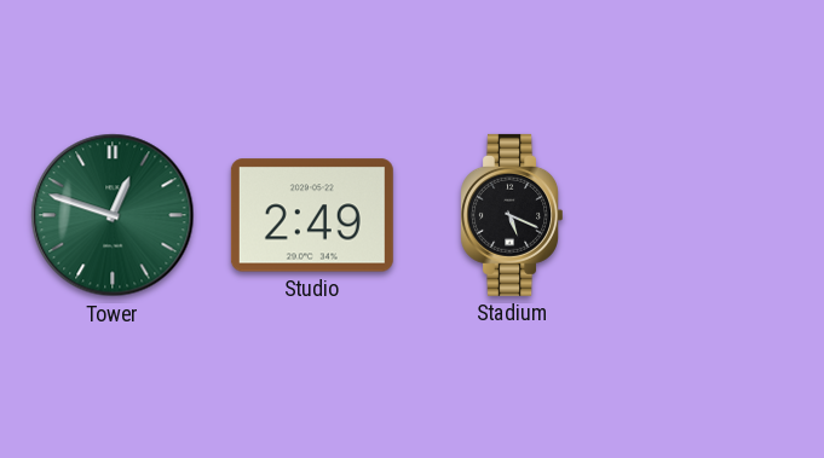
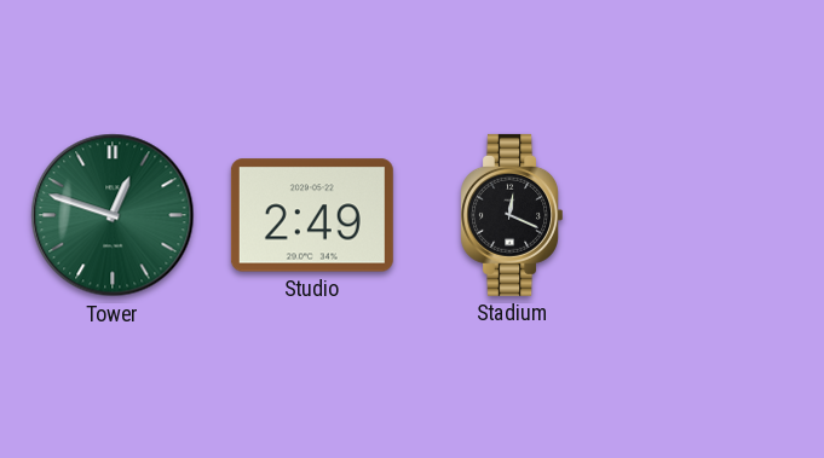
Stadium: 5:19 -> 12:19
